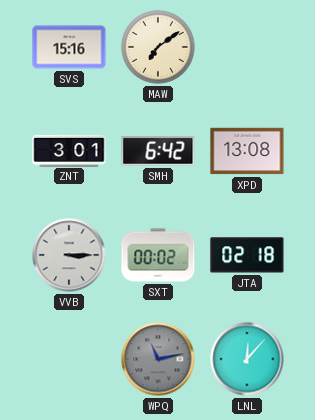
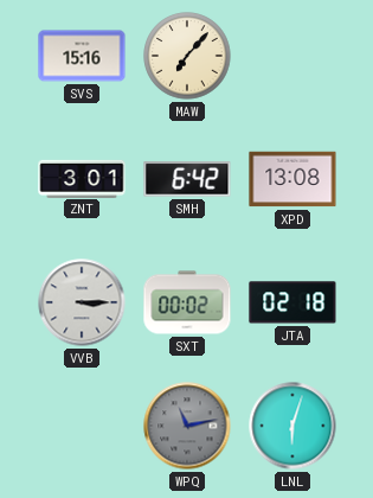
MAW: 7:09 -> 7:07
LNL: 12:07 -> 6:03
